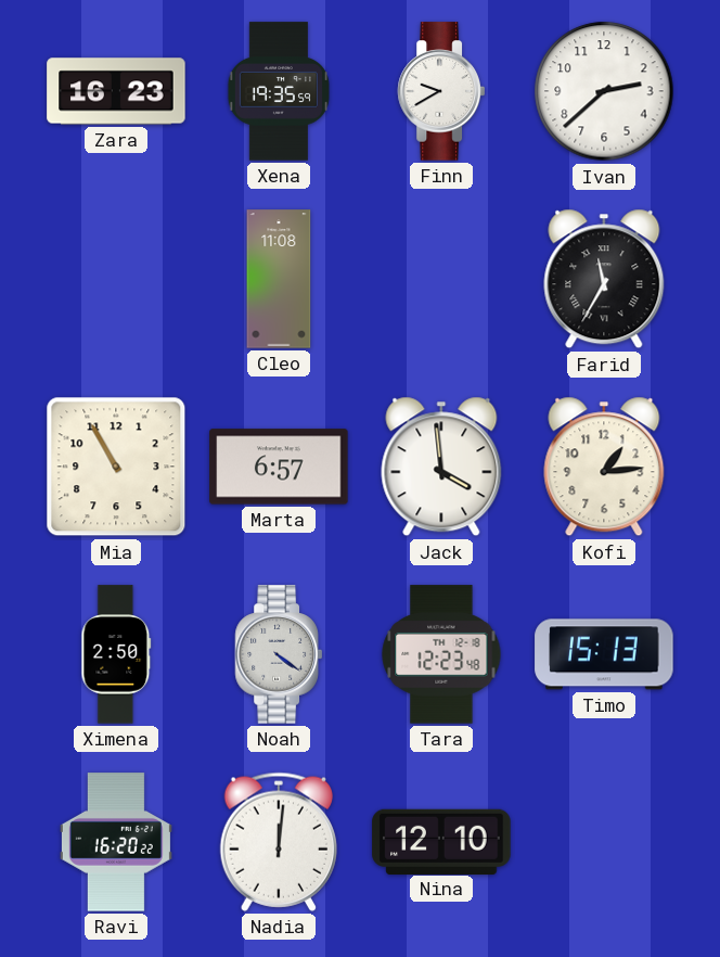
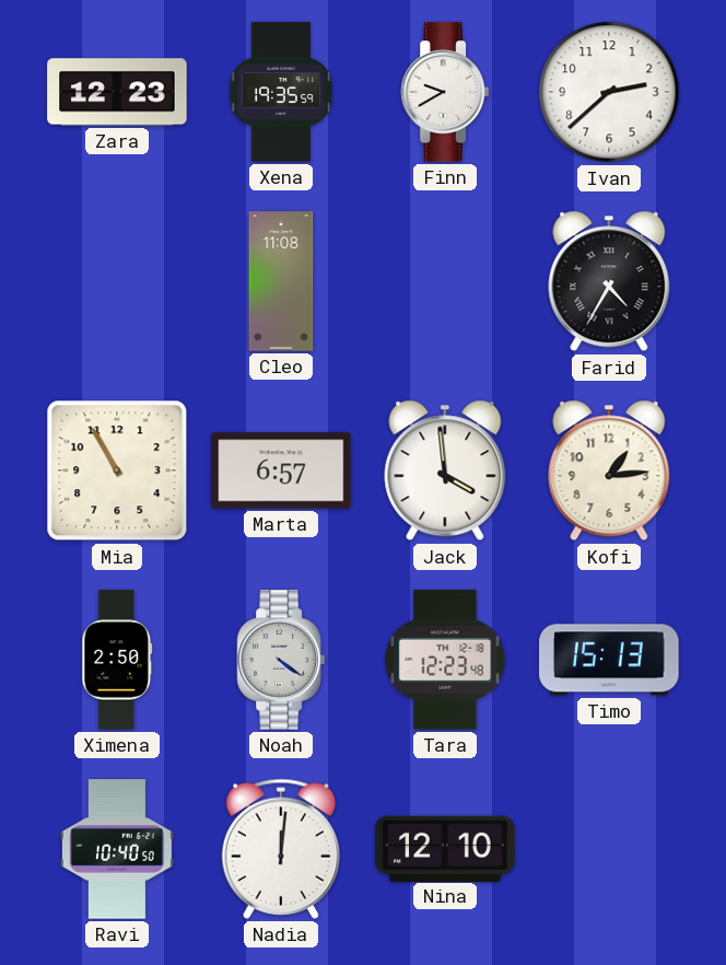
Zara: 16:23 -> 12:23
Farid: 11:35 -> 4:35
Ravi: 16:20 -> 10:40
